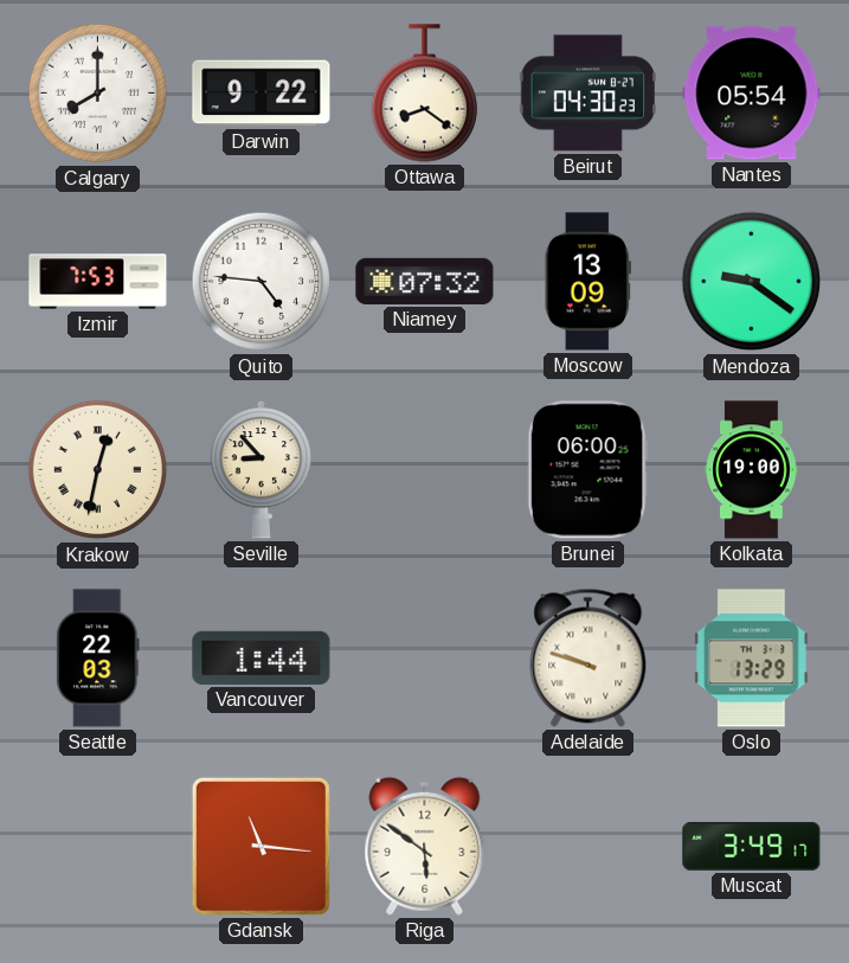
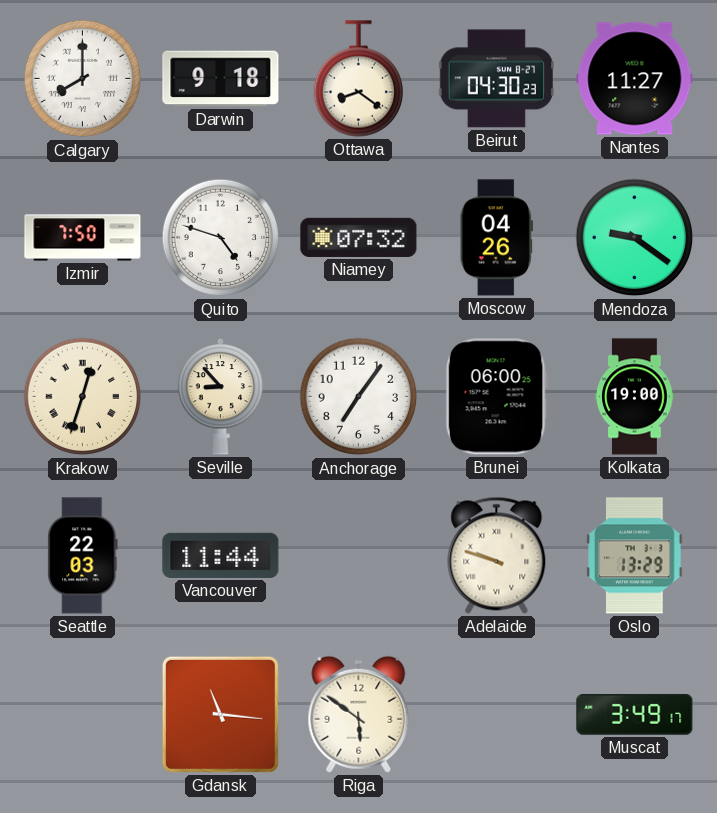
Darwin: 9:22 -> 9:18
Nantes: 05:54 -> 11:27
Izmir: 7:53 -> 7:50
Quito: 4:46 -> 4:48
Moscow: 13:09 -> 04:26
Krakow: 12:32 -> 12:33
Anchorage: none -> 7:06
Vancouver: 1:44 -> 11:44
